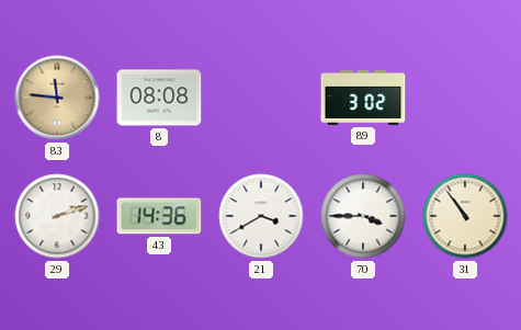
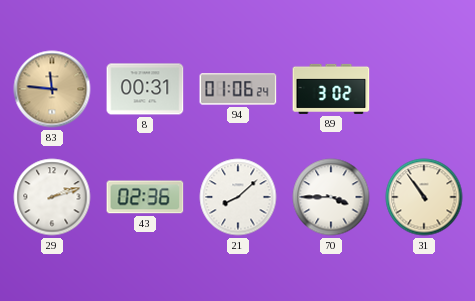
8: 08:08 -> 00:31
94: none -> 01:06
43: 14:36 -> 02:36
21: 3:40 -> 8:08
